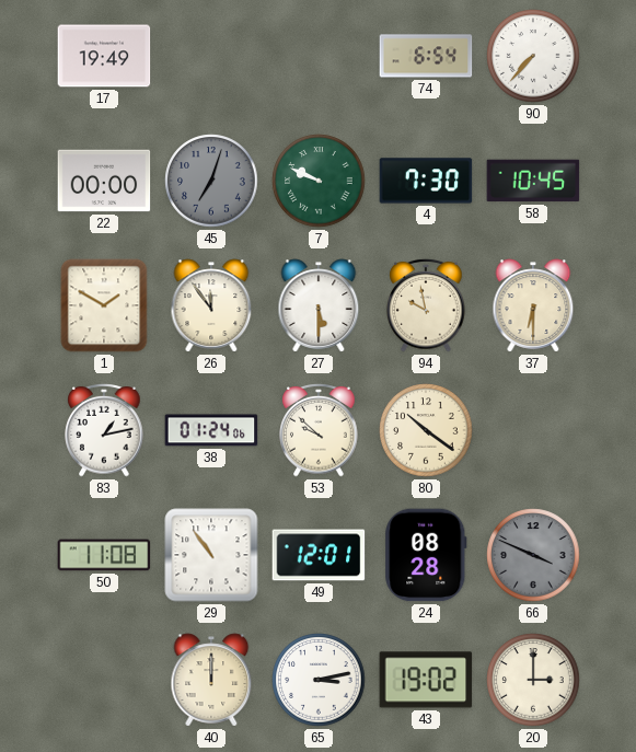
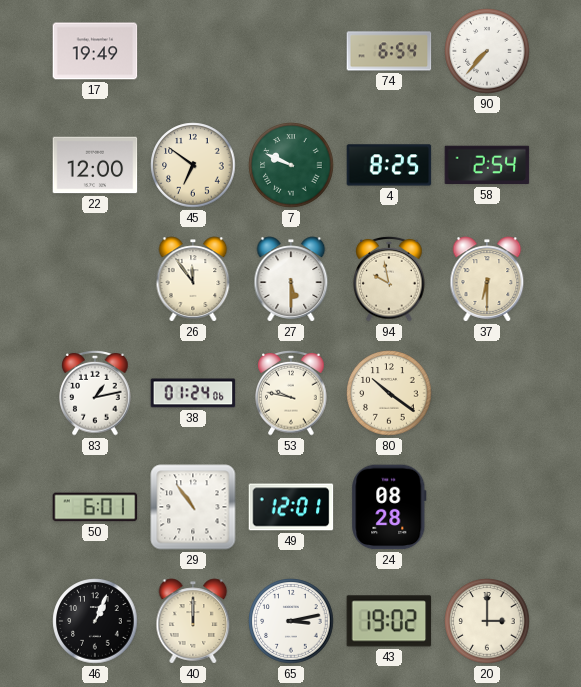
22: 00:00 -> 12:00
45: 7:03 -> 6:51
45 dial: grey -> cream
4: 7:30 -> 8:25
58: 10:45 -> 2:54
1: 1:50 -> none
53: 9:52 -> 9:47
50: 11:08 -> 6:01
66: 3:49 -> none
46: none -> 1:04
